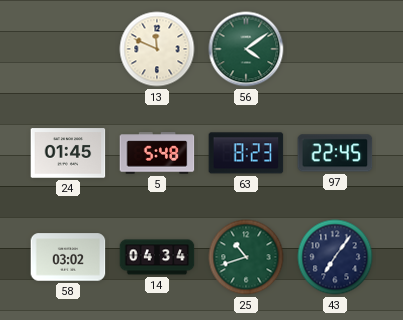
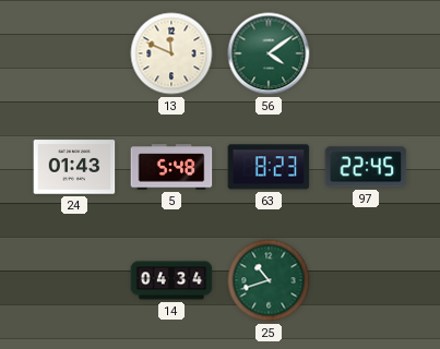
24: 01:45 -> 01:43
58: 03:02 -> none
43: 7:06 -> none
